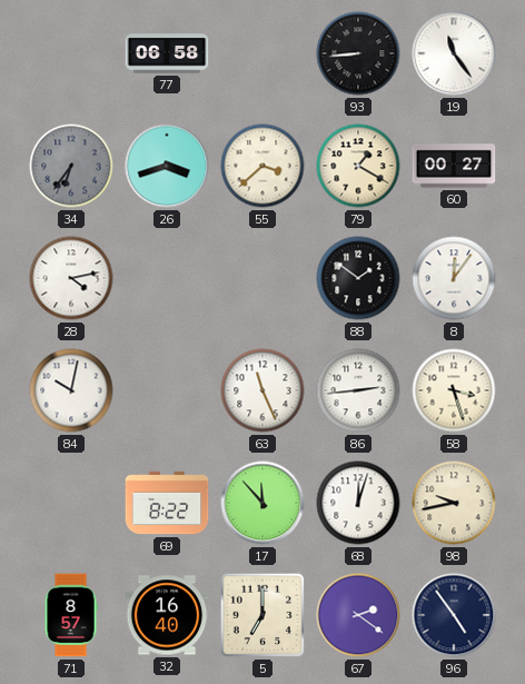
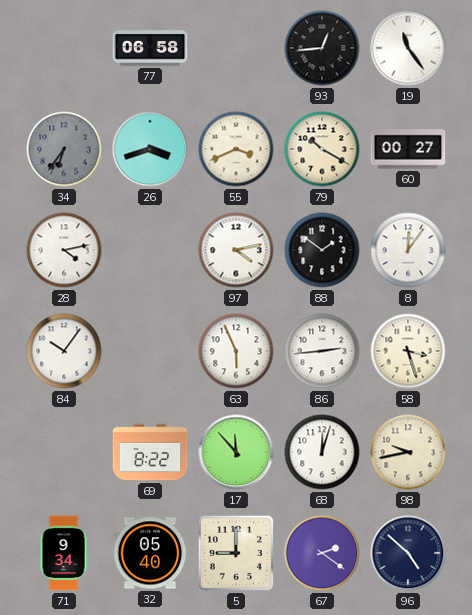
93: 8:44 -> 12:44
55: 3:38 -> 3:41
79: 1:20 -> 10:20
97: none -> 4:13
84: 10:02 -> 10:06
63: 11:26 -> 5:56
71: 8:57 -> 9:34
32: 16:40 -> 05:40
5: 7:00 -> 9:00
96: 4:54 -> 4:52
